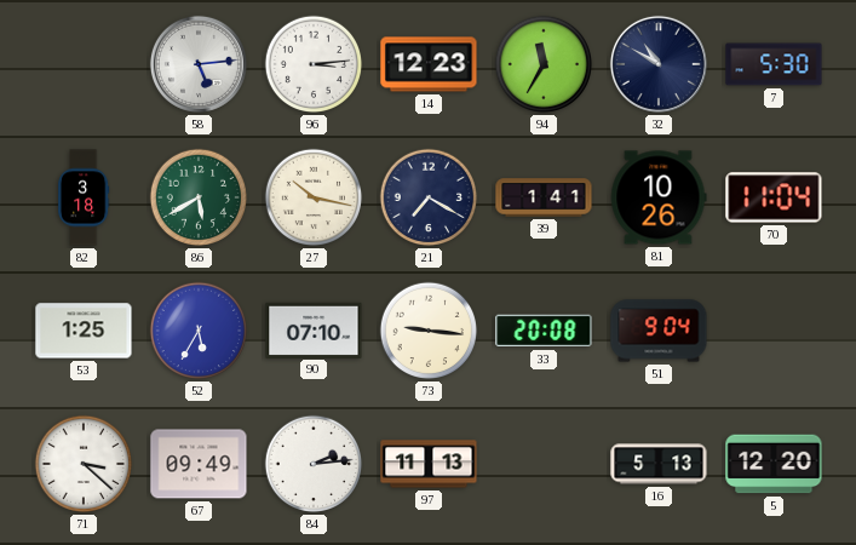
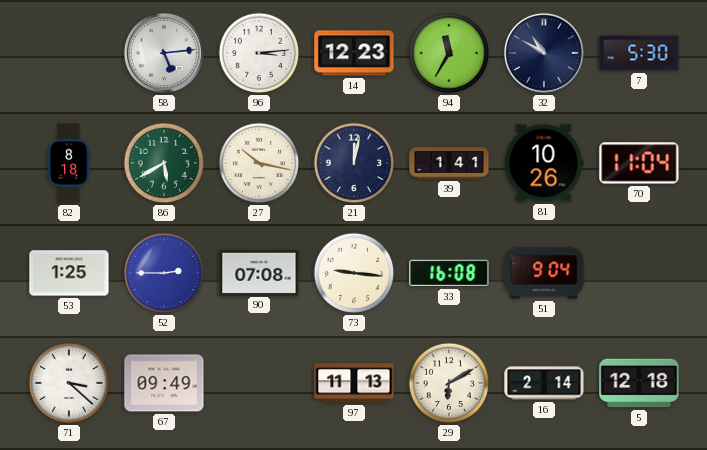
82: 3:18 -> 8:18
21: 7:20 -> 12:02
52: 5:35 -> 2:45
90: 07:10 -> 07:08
33: 20:08 -> 16:08
84: 2:14 -> none
29: none -> 6:10
16: 5:13 -> 2:14
5: 12:20 -> 12:18
